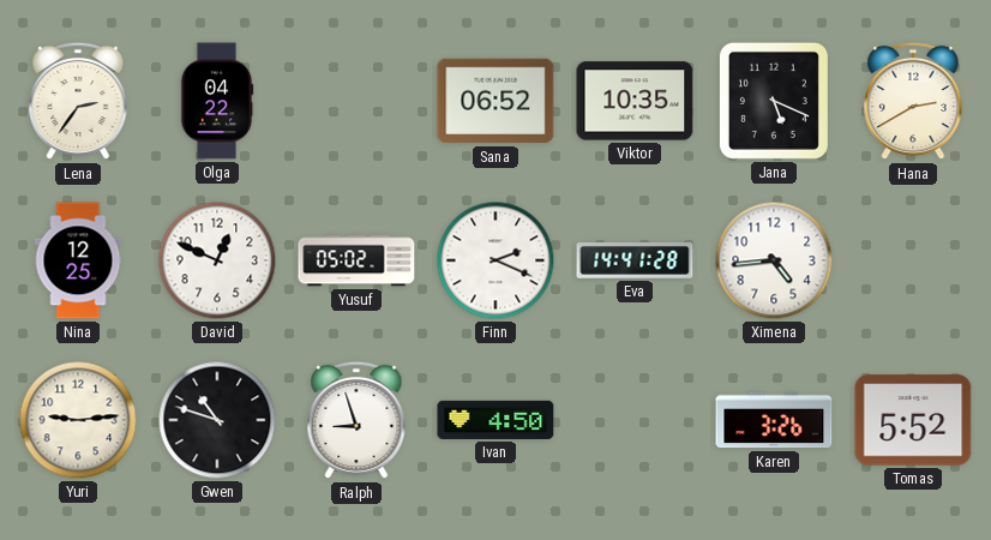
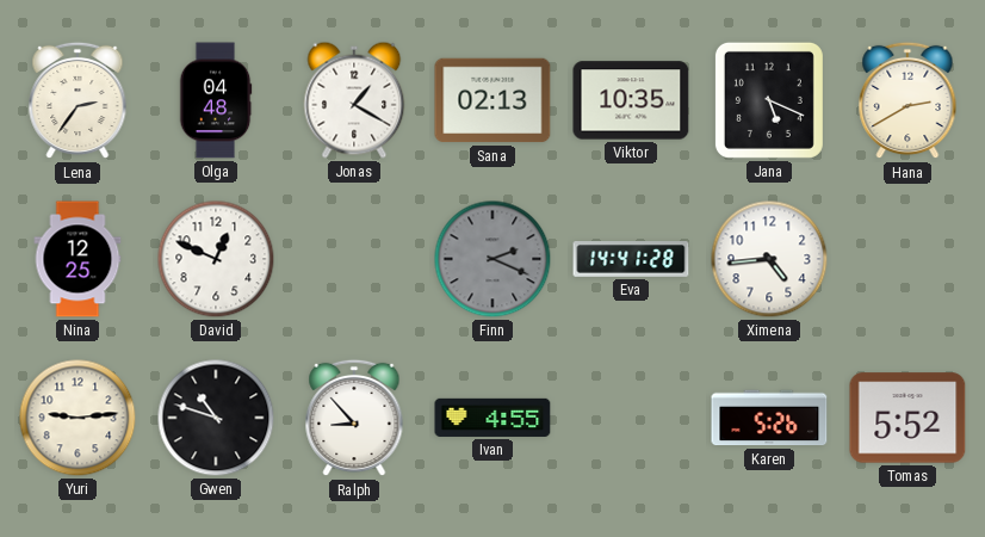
Olga: 04:22 -> 04:48
Jonas: none -> 1:20
Sana: 06:52 -> 02:13
Yusuf: 05:02 -> none
Finn dial: white -> grey
Ralph: 8:57 -> 8:53
Ivan: 4:50 -> 4:55
Karen: 3:26 -> 5:26
